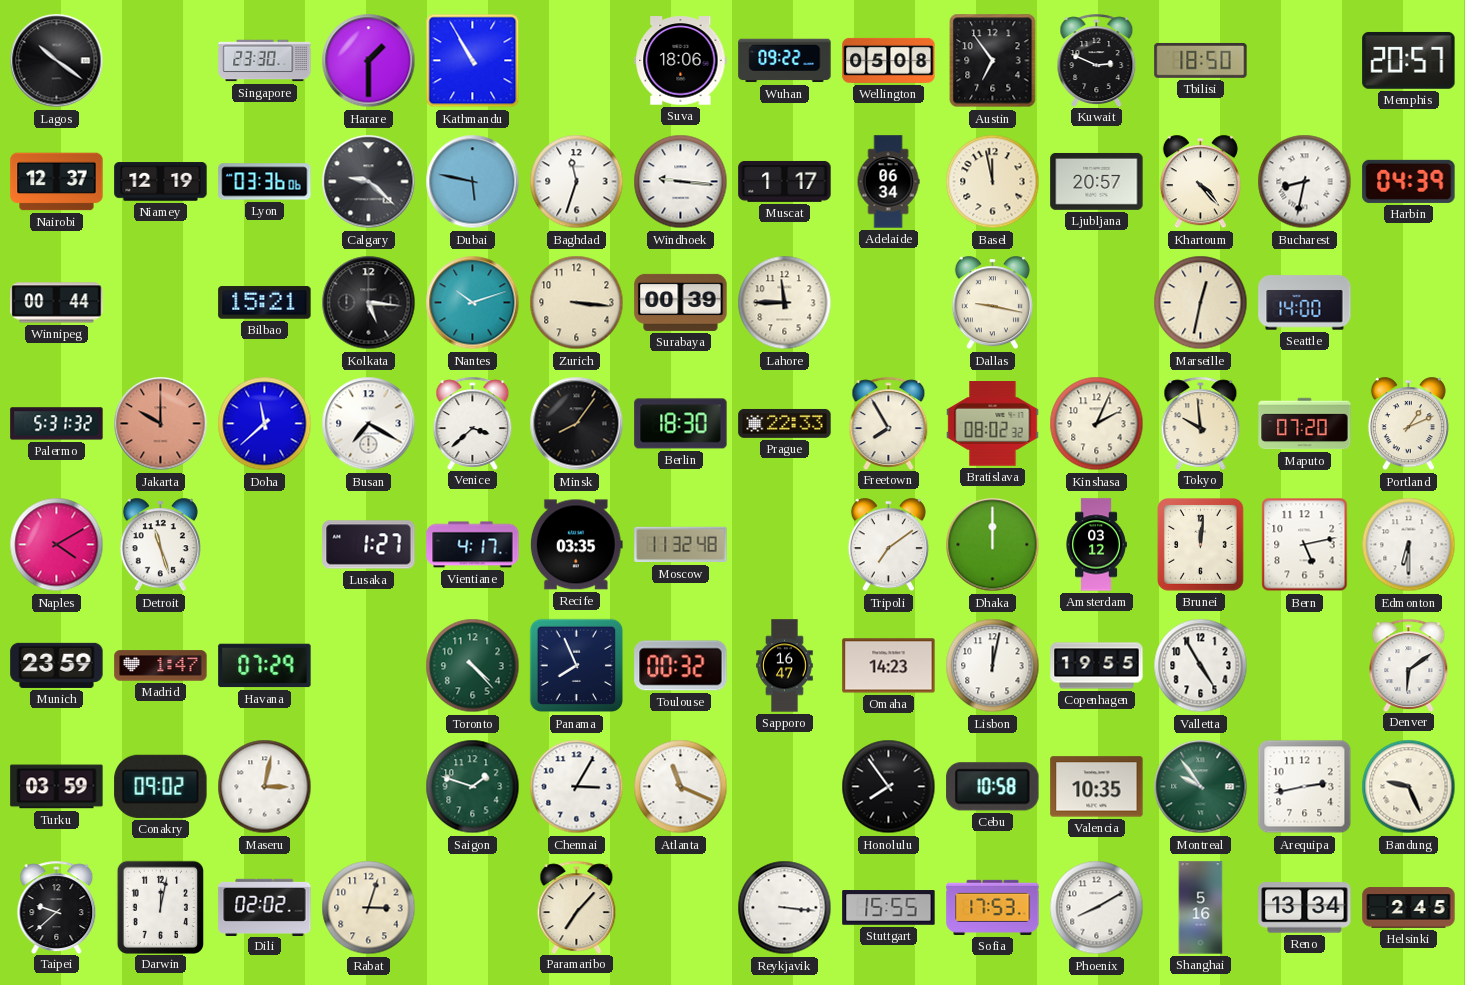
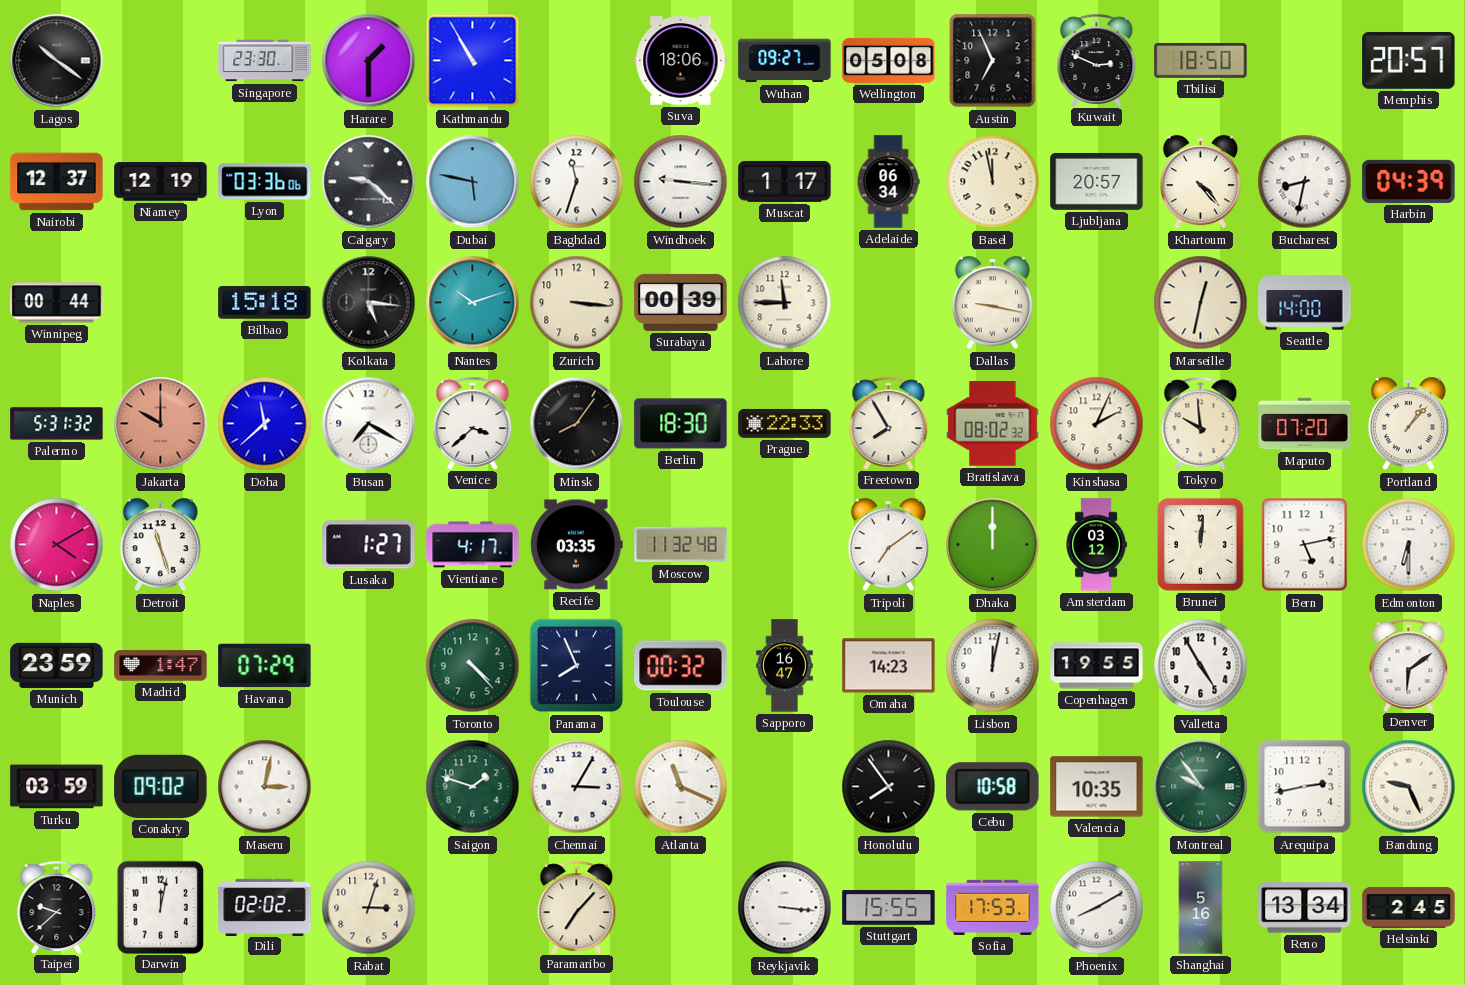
Wuhan: 09:22 -> 09:27
Austin: 6:54 -> 6:56
Bilbao: 15:21 -> 15:18
Portland: 1:11 -> 1:07
